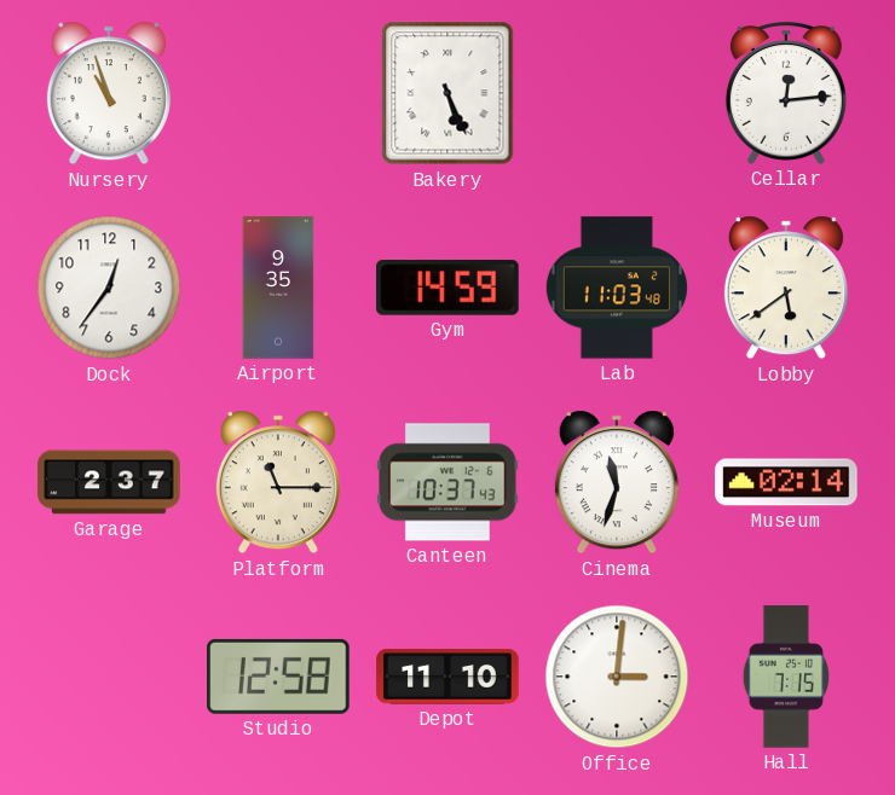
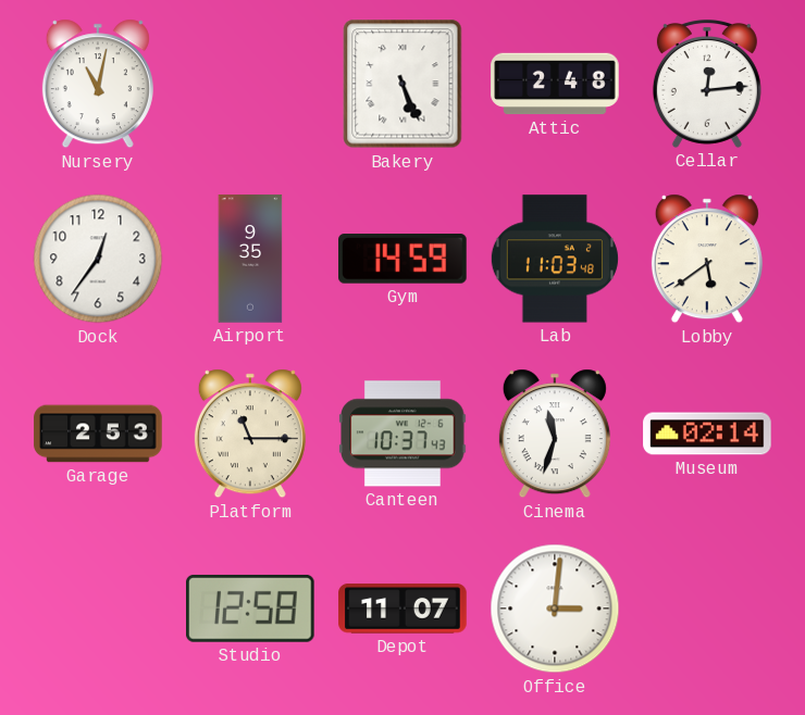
Nursery: 10:57 -> 11:02
Attic: none -> 2:48
Garage: 2:37 -> 2:53
Depot: 11:10 -> 11:07
Hall: 7:15 -> none
